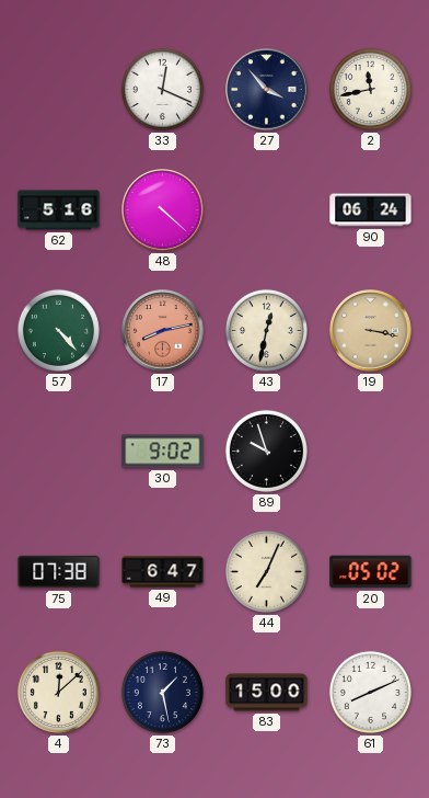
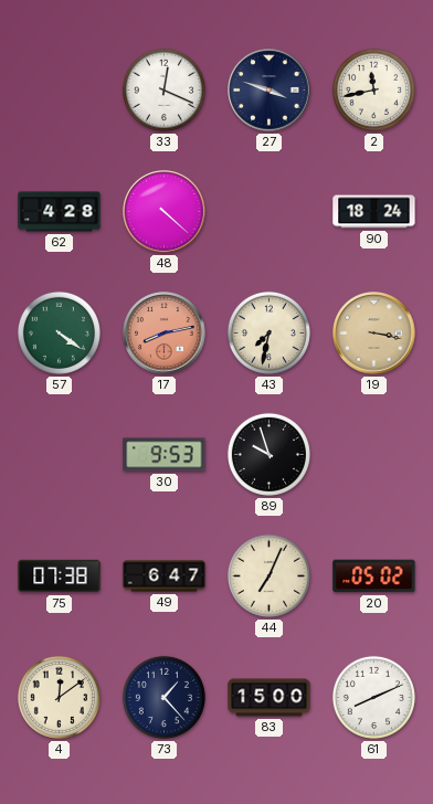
27: 3:53 -> 3:48
62: 5:16 -> 4:28
90: 06:24 -> 18:24
57: 4:23 -> 4:21
43: 12:32 -> 7:32
30: 9:02 -> 9:53
4: 12:08 -> 12:09
73: 1:28 -> 1:23
